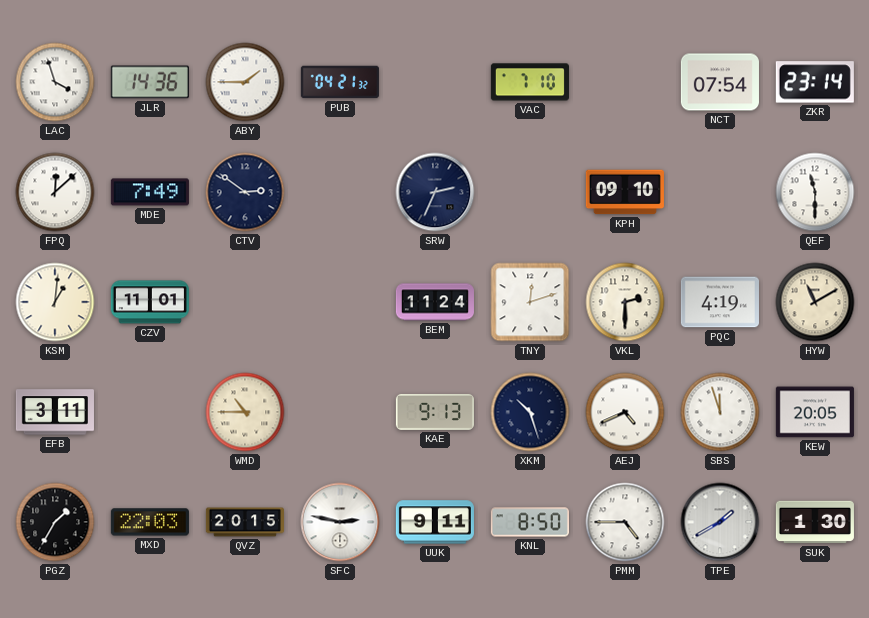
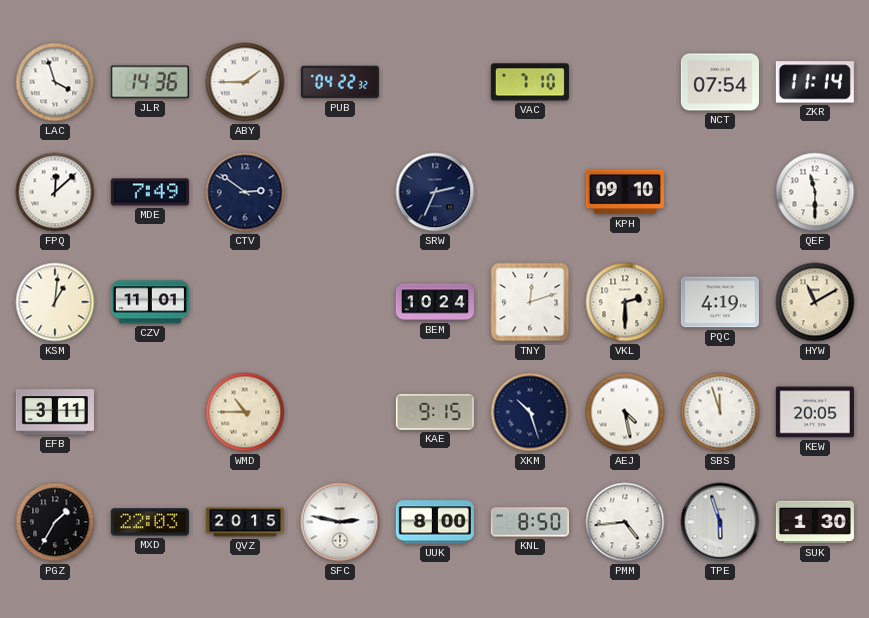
PUB: 04:21 -> 04:22
ZKR: 23:14 -> 11:14
BEM: 11:24 -> 10:24
KAE: 9:13 -> 9:15
AEJ: 4:41 -> 4:28
UUK: 9:11 -> 8:00
PMM: 4:45 -> 4:44
TPE: 1:40 -> 5:57
